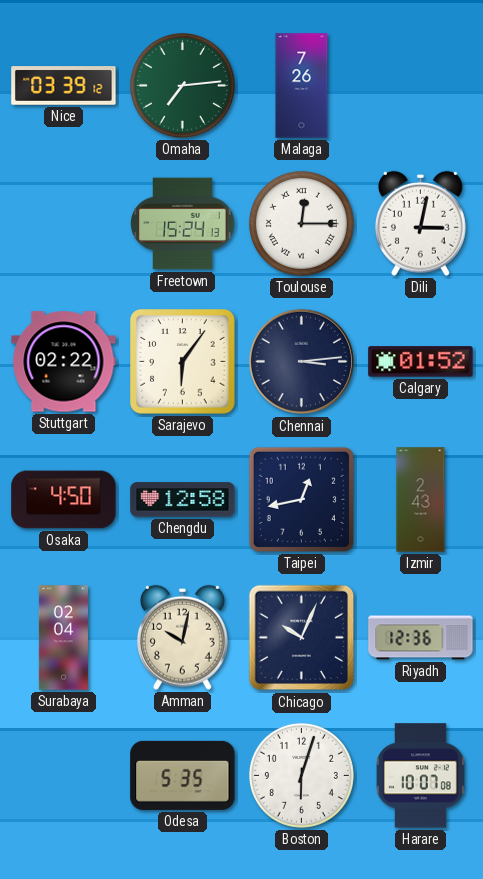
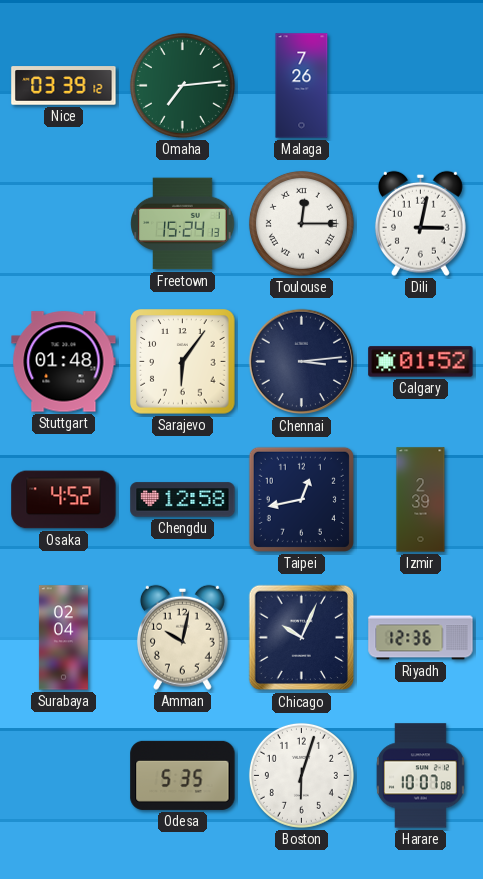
Stuttgart: 02:22 -> 01:48
Osaka: 4:50 -> 4:52
Izmir: 2:43 -> 2:39
